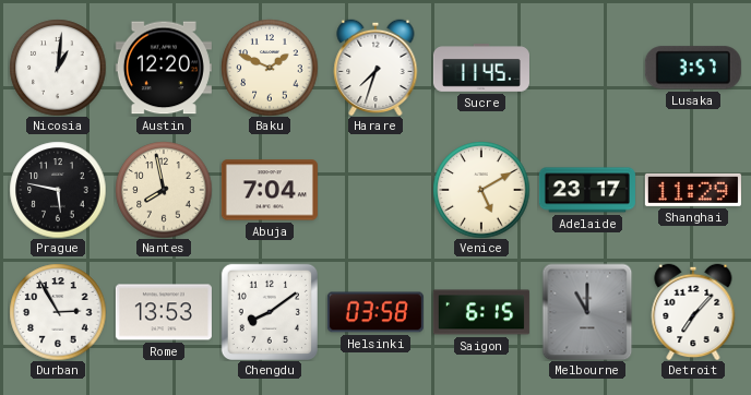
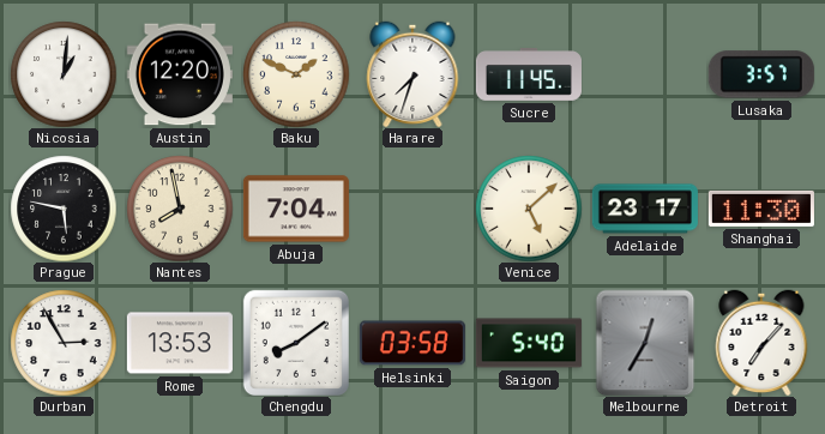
Venice: 5:10 -> 5:08
Shanghai: 11:29 -> 11:30
Saigon: 6:15 -> 5:40
Melbourne: 11:00 -> 12:35
